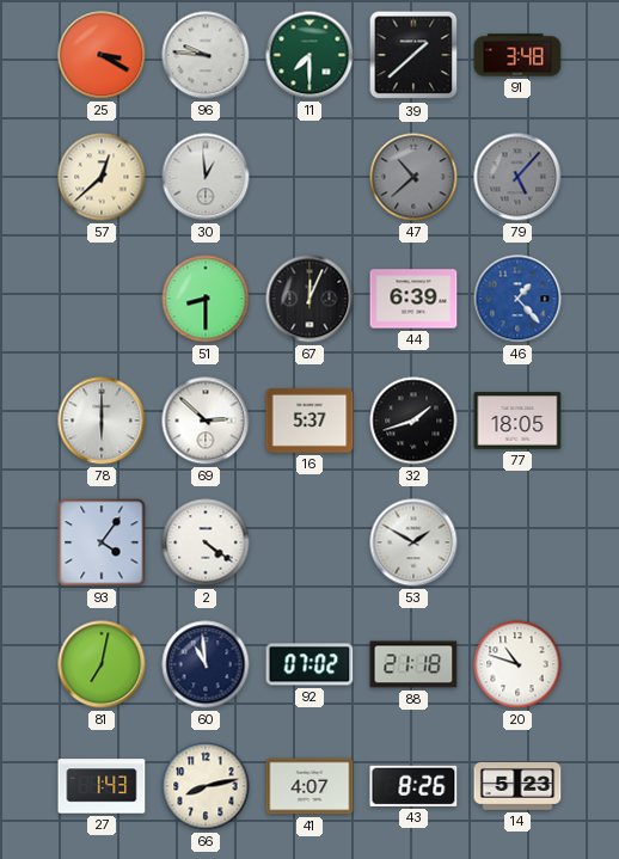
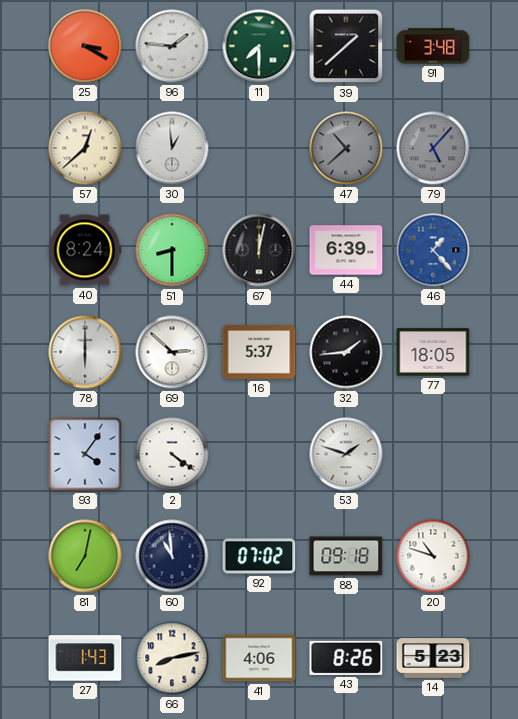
96: 9:46 -> 1:46
40: none -> 8:24
67: 12:04 -> 12:02
32: 1:42 -> 1:44
53: 1:50 -> 1:48
88: 21:18 -> 09:18
41: 4:07 -> 4:06
